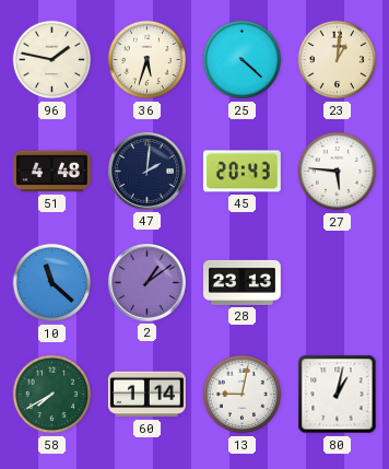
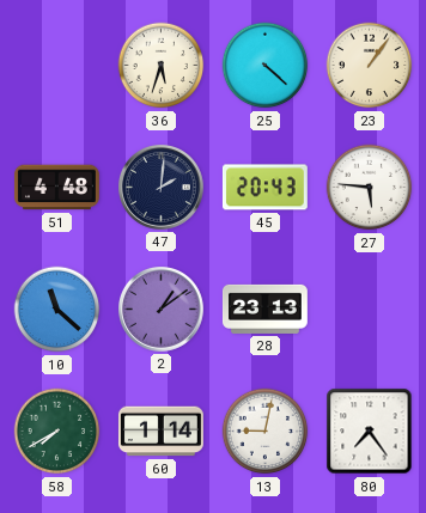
96: 1:47 -> none
23: 1:01 -> 1:06
80: 1:02 -> 7:24
